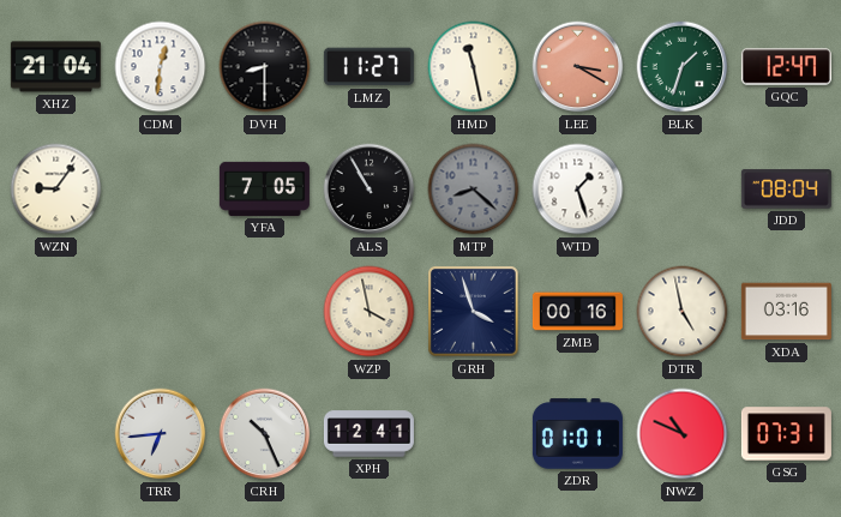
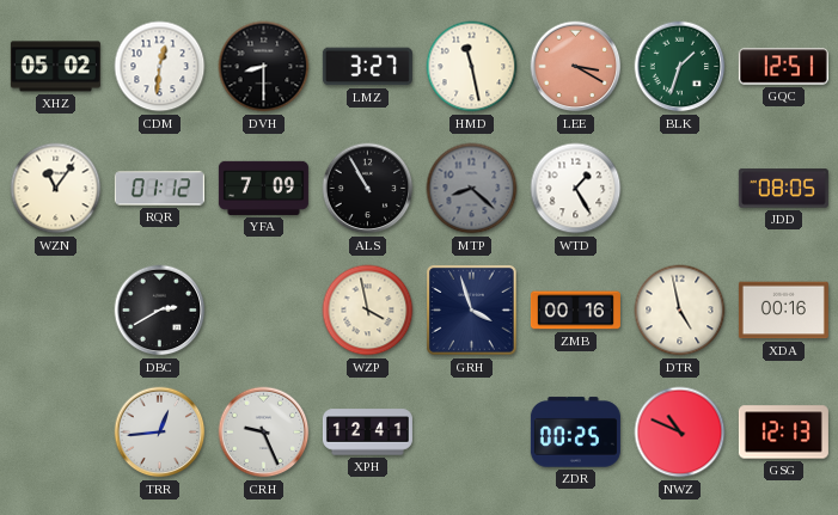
XHZ: 21:04 -> 05:02
LMZ: 11:27 -> 3:27
GQC: 12:47 -> 12:51
WZN: 9:06 -> 11:06
RQR: none -> 01:12
YFA: 7:05 -> 7:09
WTD: 1:27 -> 1:25
JDD: 08:04 -> 08:05
DBC: none -> 2:40
XDA: 03:16 -> 00:16
TRR: 6:44 -> 12:44
CRH: 10:26 -> 9:26
ZDR: 01:01 -> 00:25
GSG: 07:31 -> 12:13
